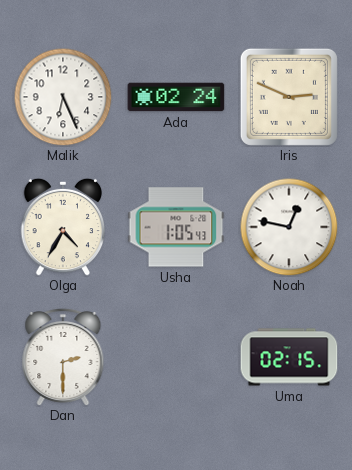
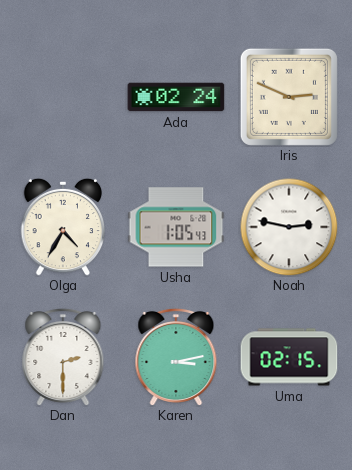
Malik: 6:26 -> none
Noah: 12:47 -> 2:47
Karen: none -> 3:13
